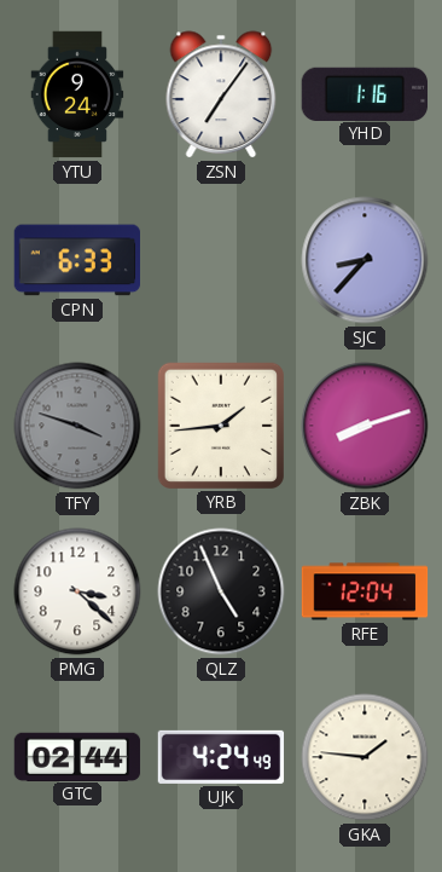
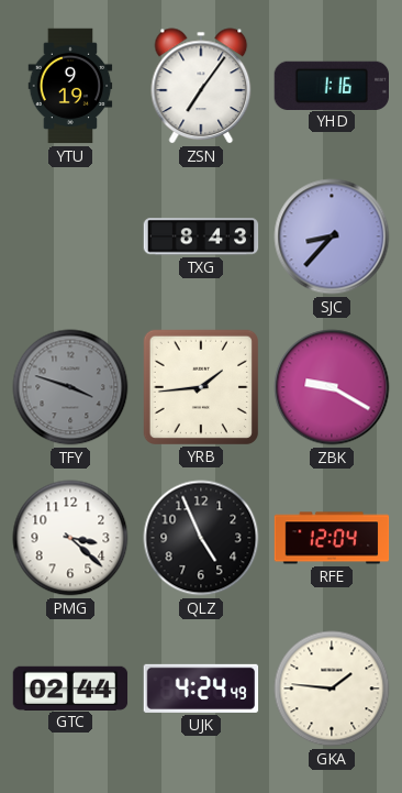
YTU: 9:24 -> 9:19
CPN: 6:33 -> none
TXG: none -> 8:43
ZBK: 8:12 -> 9:20
